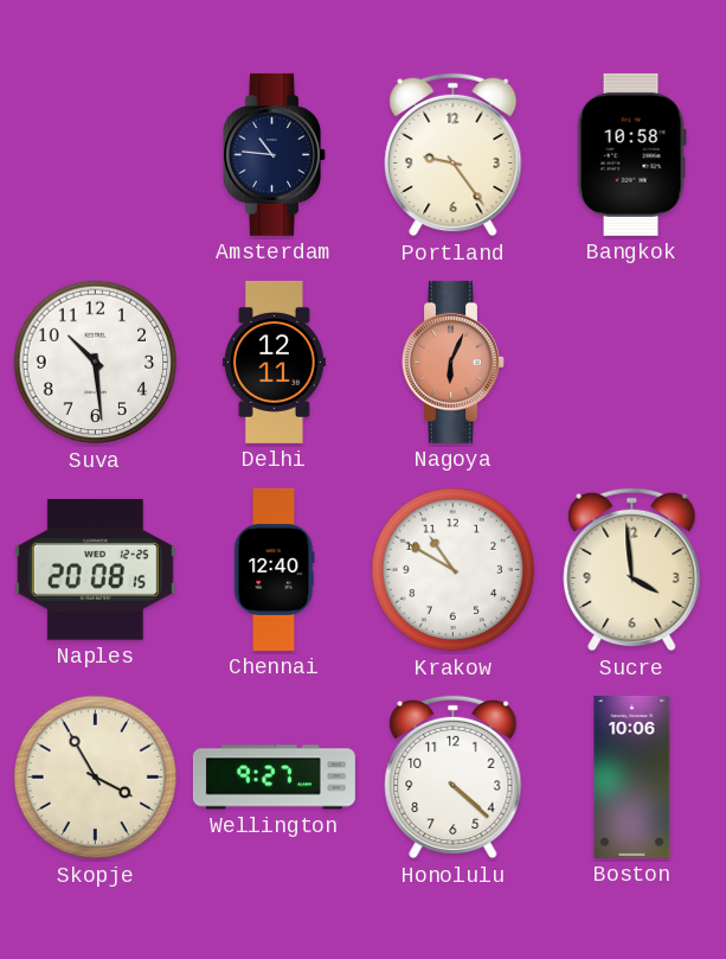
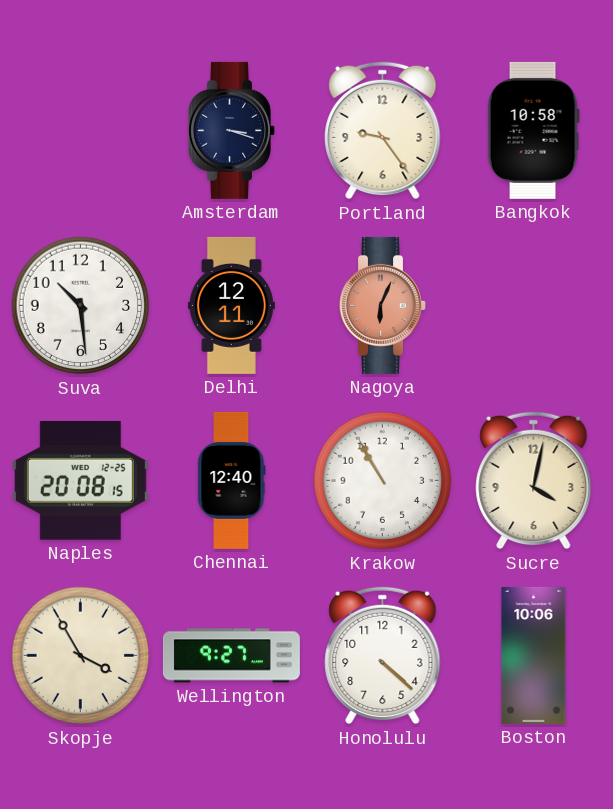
Amsterdam: 10:46 -> 3:18
Krakow: 10:50 -> 10:55
Sucre: 3:59 -> 4:02
